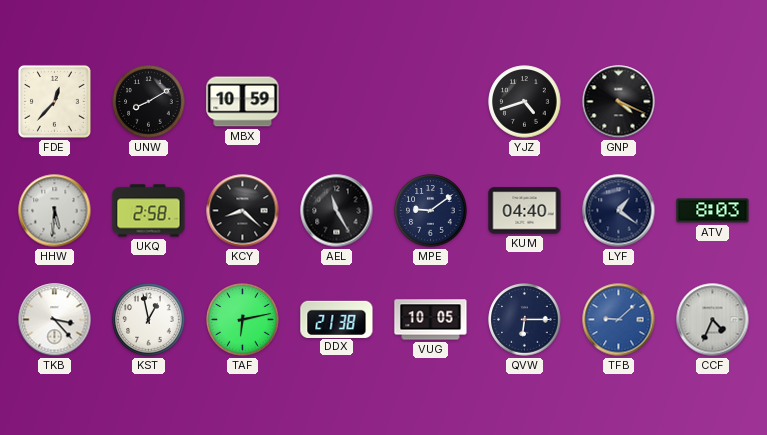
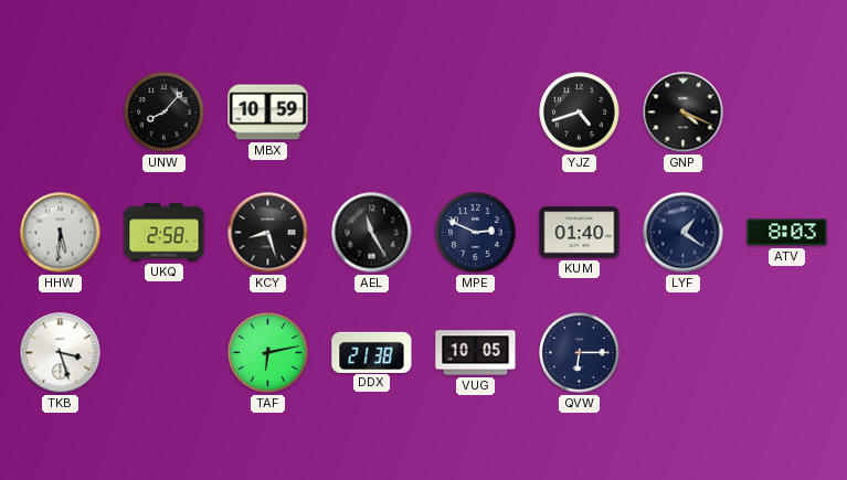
FDE: 12:37 -> none
UNW: 8:10 -> 8:07
KCY: 8:22 -> 8:27
MPE: 9:09 -> 2:49
KUM: 04:40 -> 01:40
TKB: 3:23 -> 3:27
KST: 12:58 -> none
TFB: 9:08 -> none
CCF: 4:34 -> none
